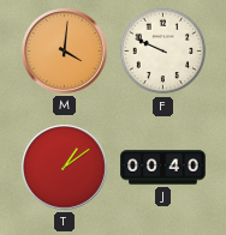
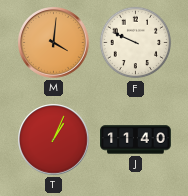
T: 1:09 -> 1:04
J: 00:40 -> 11:40
